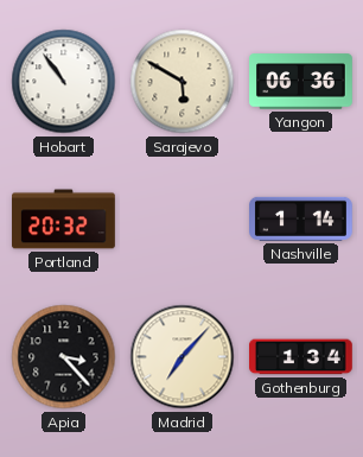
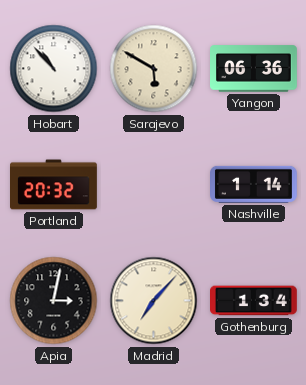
Hobart: 10:54 -> 10:53
Apia: 3:23 -> 3:02
